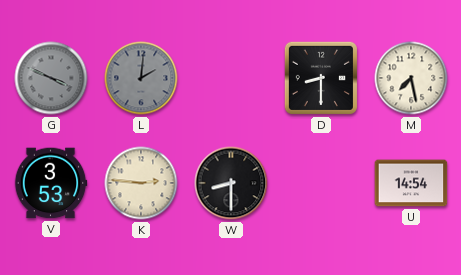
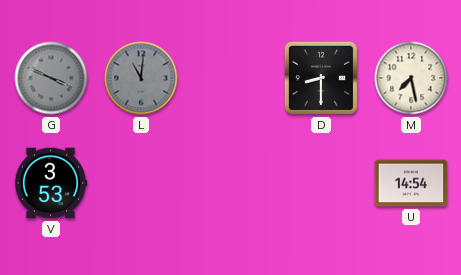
L: 2:01 -> 11:01
K: 2:46 -> none
W: 8:30 -> none
